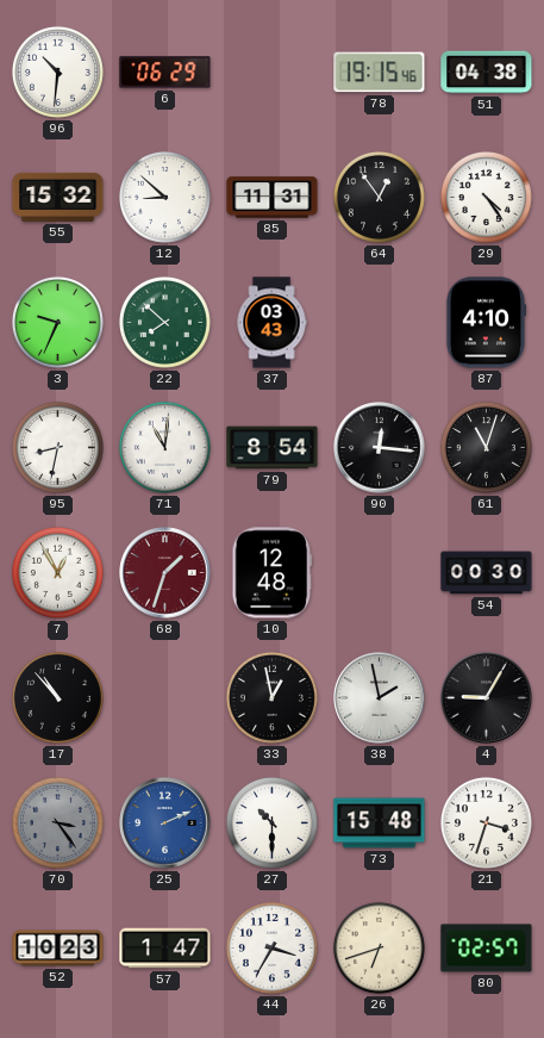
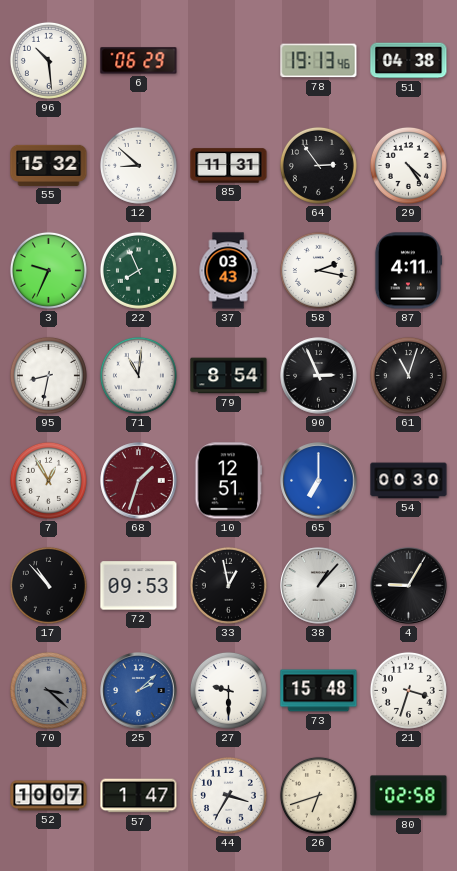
96: 10:31 -> 10:29
78: 19:15 -> 19:13
64: 12:54 -> 2:54
22: 7:52 -> 7:56
58: none -> 2:17
87: 4:10 -> 4:11
90: 12:16 -> 2:56
10: 12:48 -> 12:51
65: none -> 7:00
72: none -> 09:53
38: 1:58 -> 1:07
70: 3:24 -> 3:22
25: 2:11 -> 2:08
27: 10:30 -> 9:30
52: 10:23 -> 10:07
80: 02:57 -> 02:58
